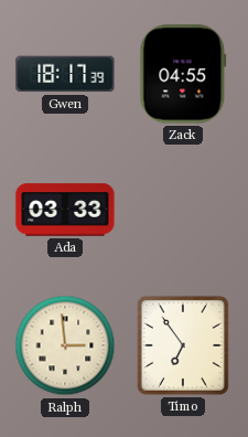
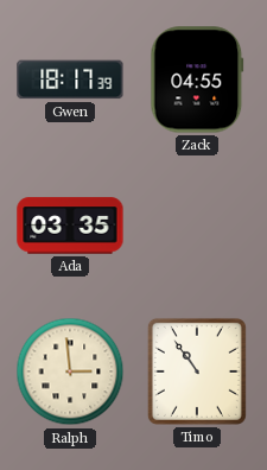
Ada: 03:33 -> 03:35
Timo: 6:54 -> 10:54
